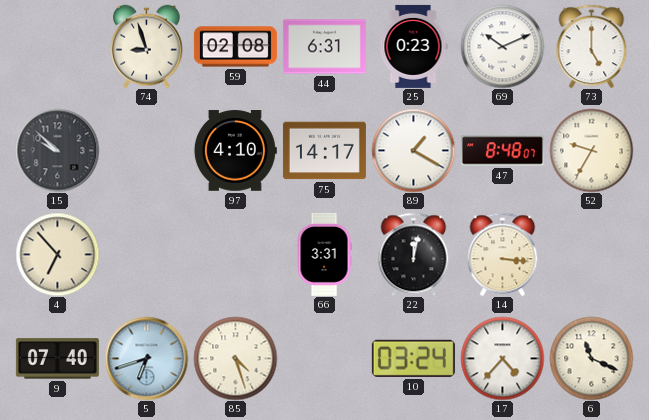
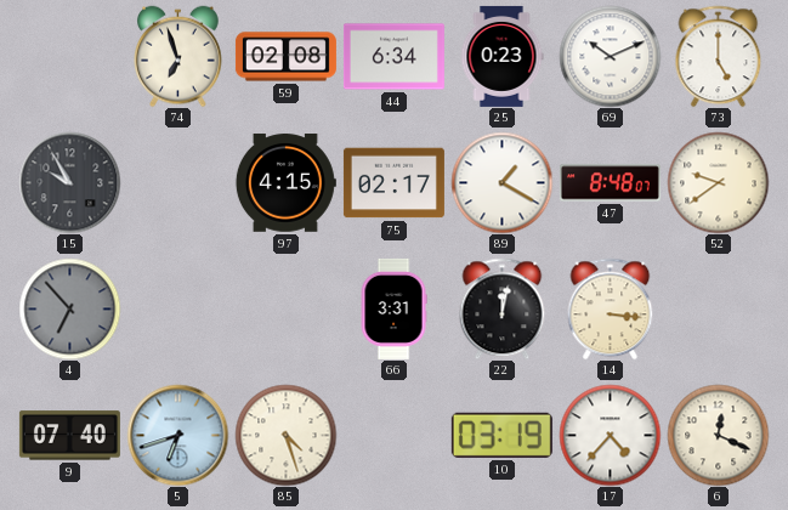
74: 8:57 -> 6:57
44: 6:31 -> 6:34
15: 9:52 -> 9:55
97: 4:10 -> 4:15
75: 14:17 -> 02:17
52: 9:35 -> 9:39
4 dial: cream -> grey
10: 03:24 -> 03:19
6: 11:19 -> 12:19
